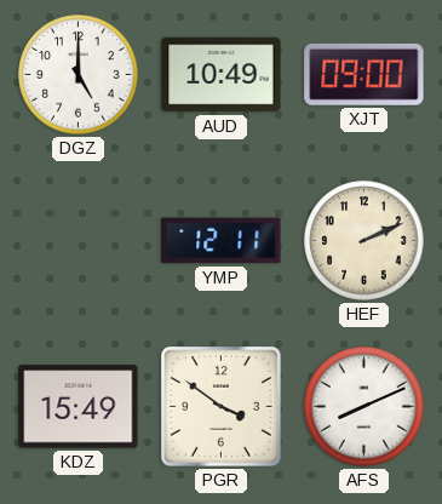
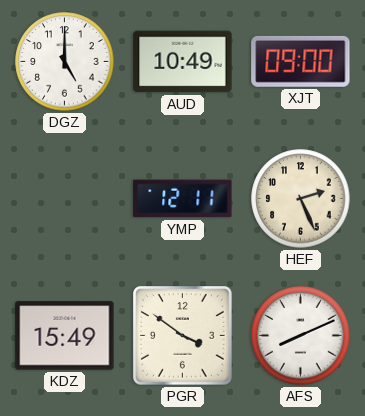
HEF: 2:11 -> 2:26
